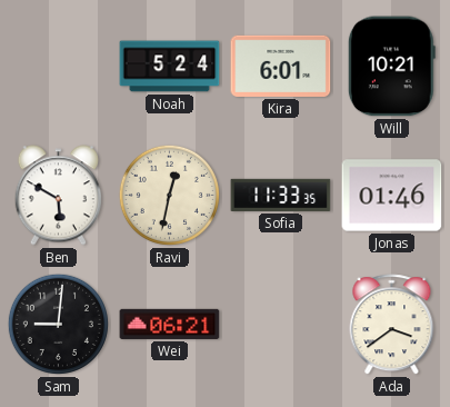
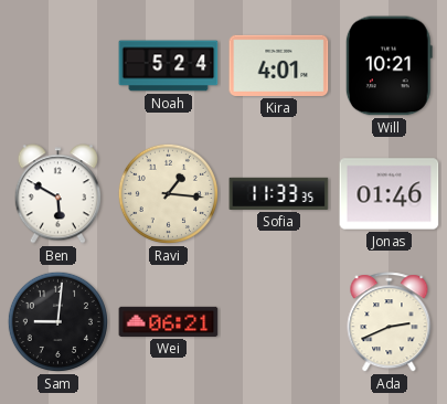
Kira: 6:01 -> 4:01
Ravi: 12:32 -> 1:16
Ada: 3:39 -> 2:41
